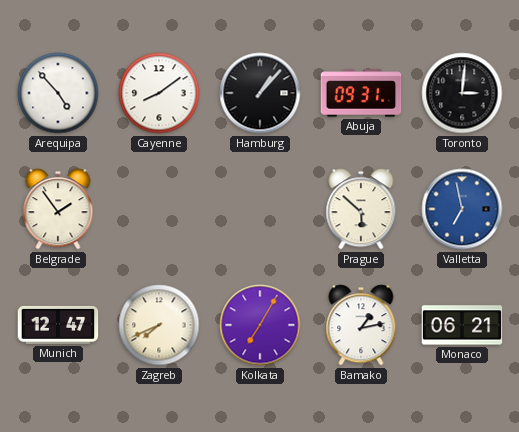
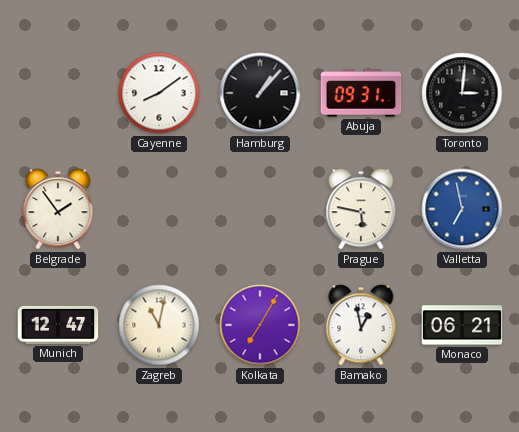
Arequipa: 4:53 -> none
Prague: 5:52 -> 5:47
Zagreb: 7:41 -> 11:02
Bamako: 1:13 -> 12:58
